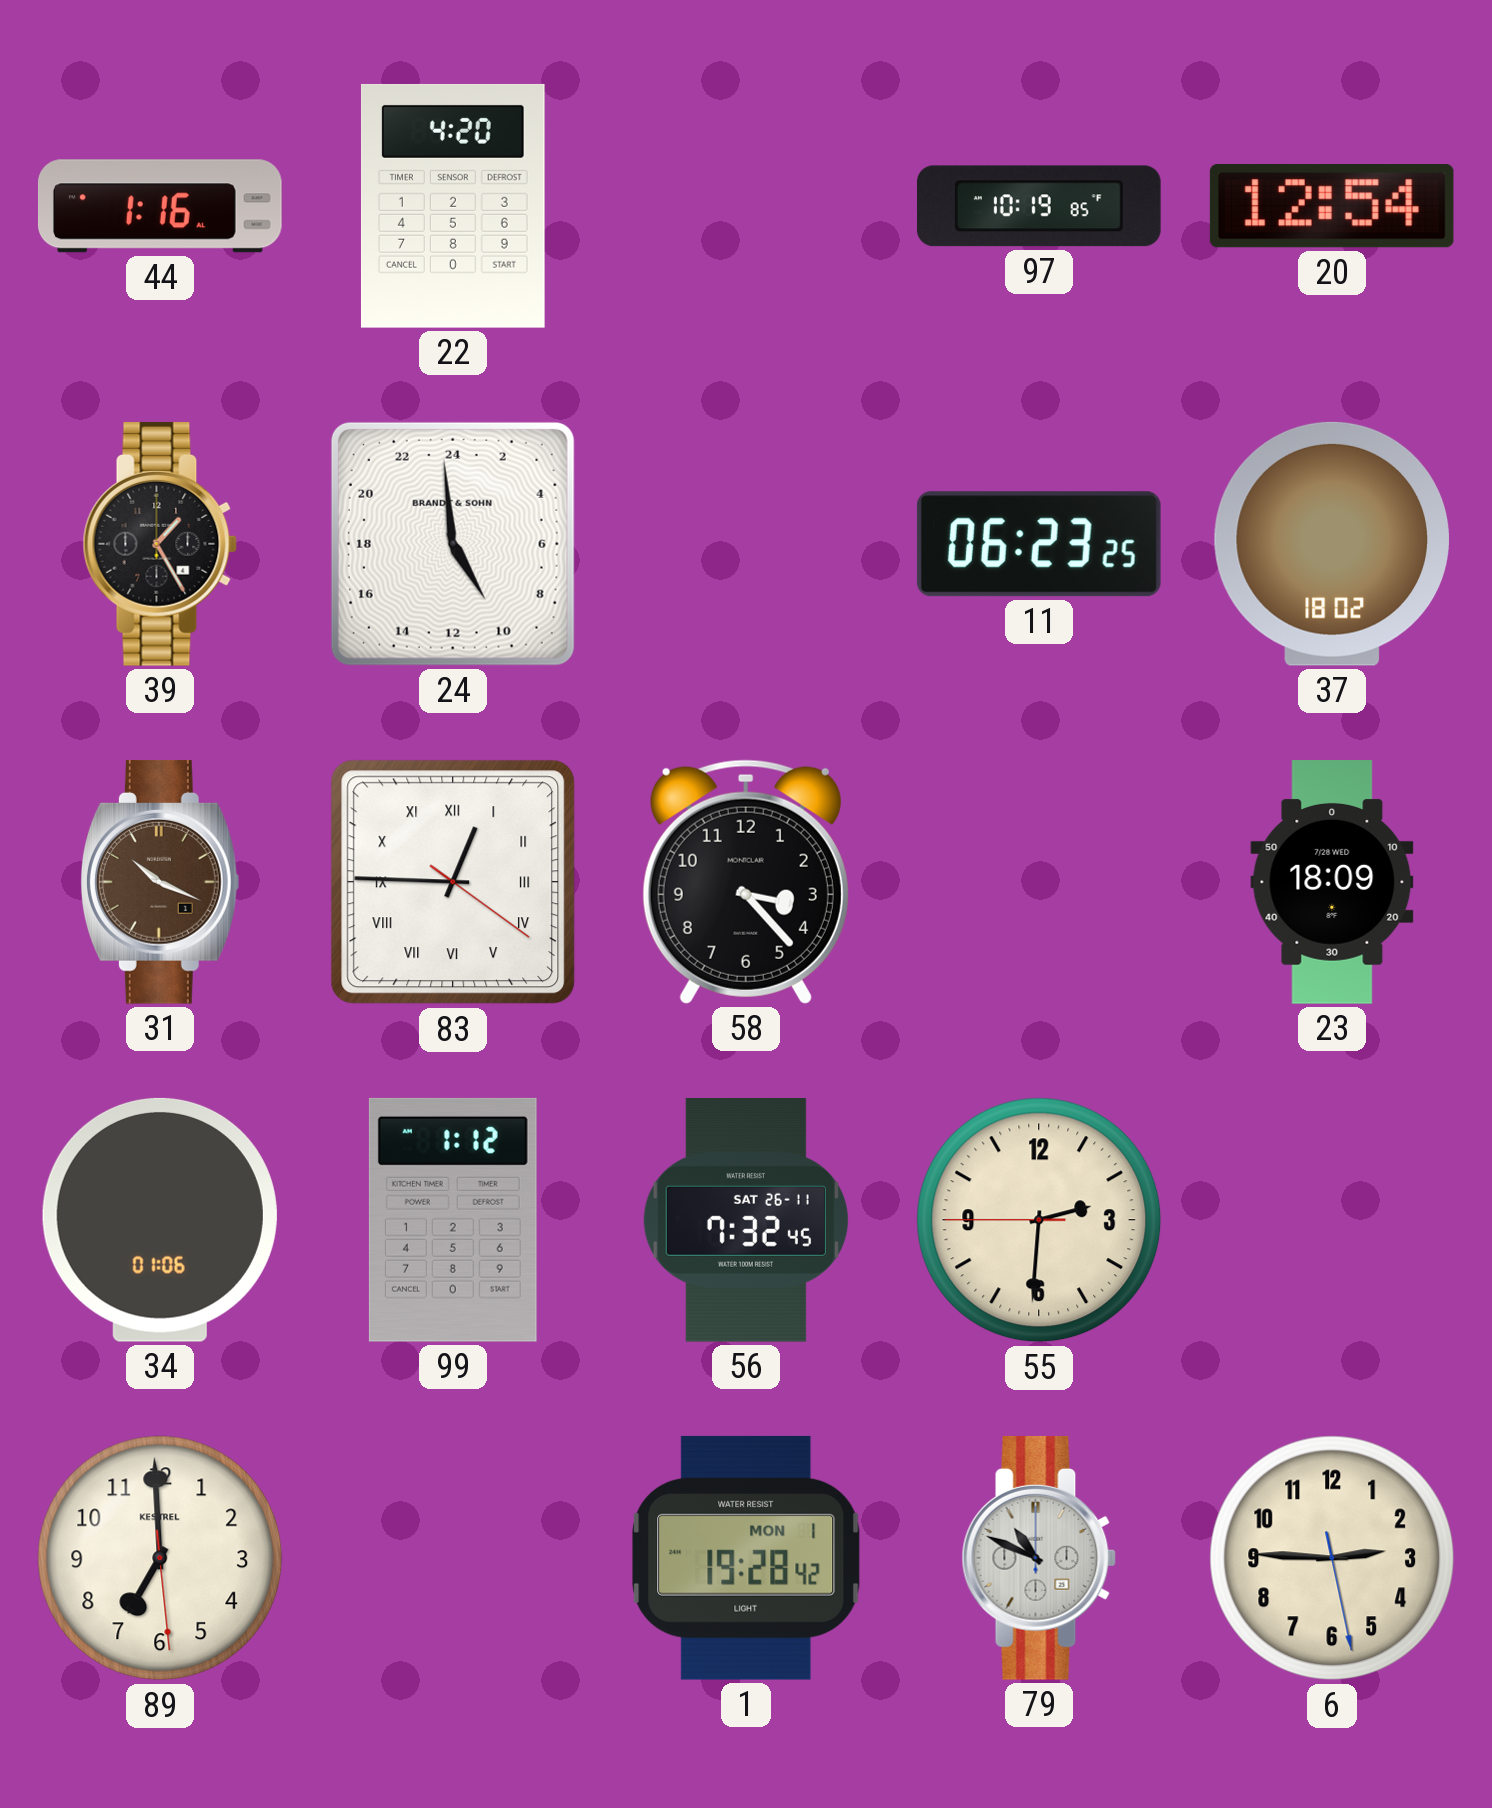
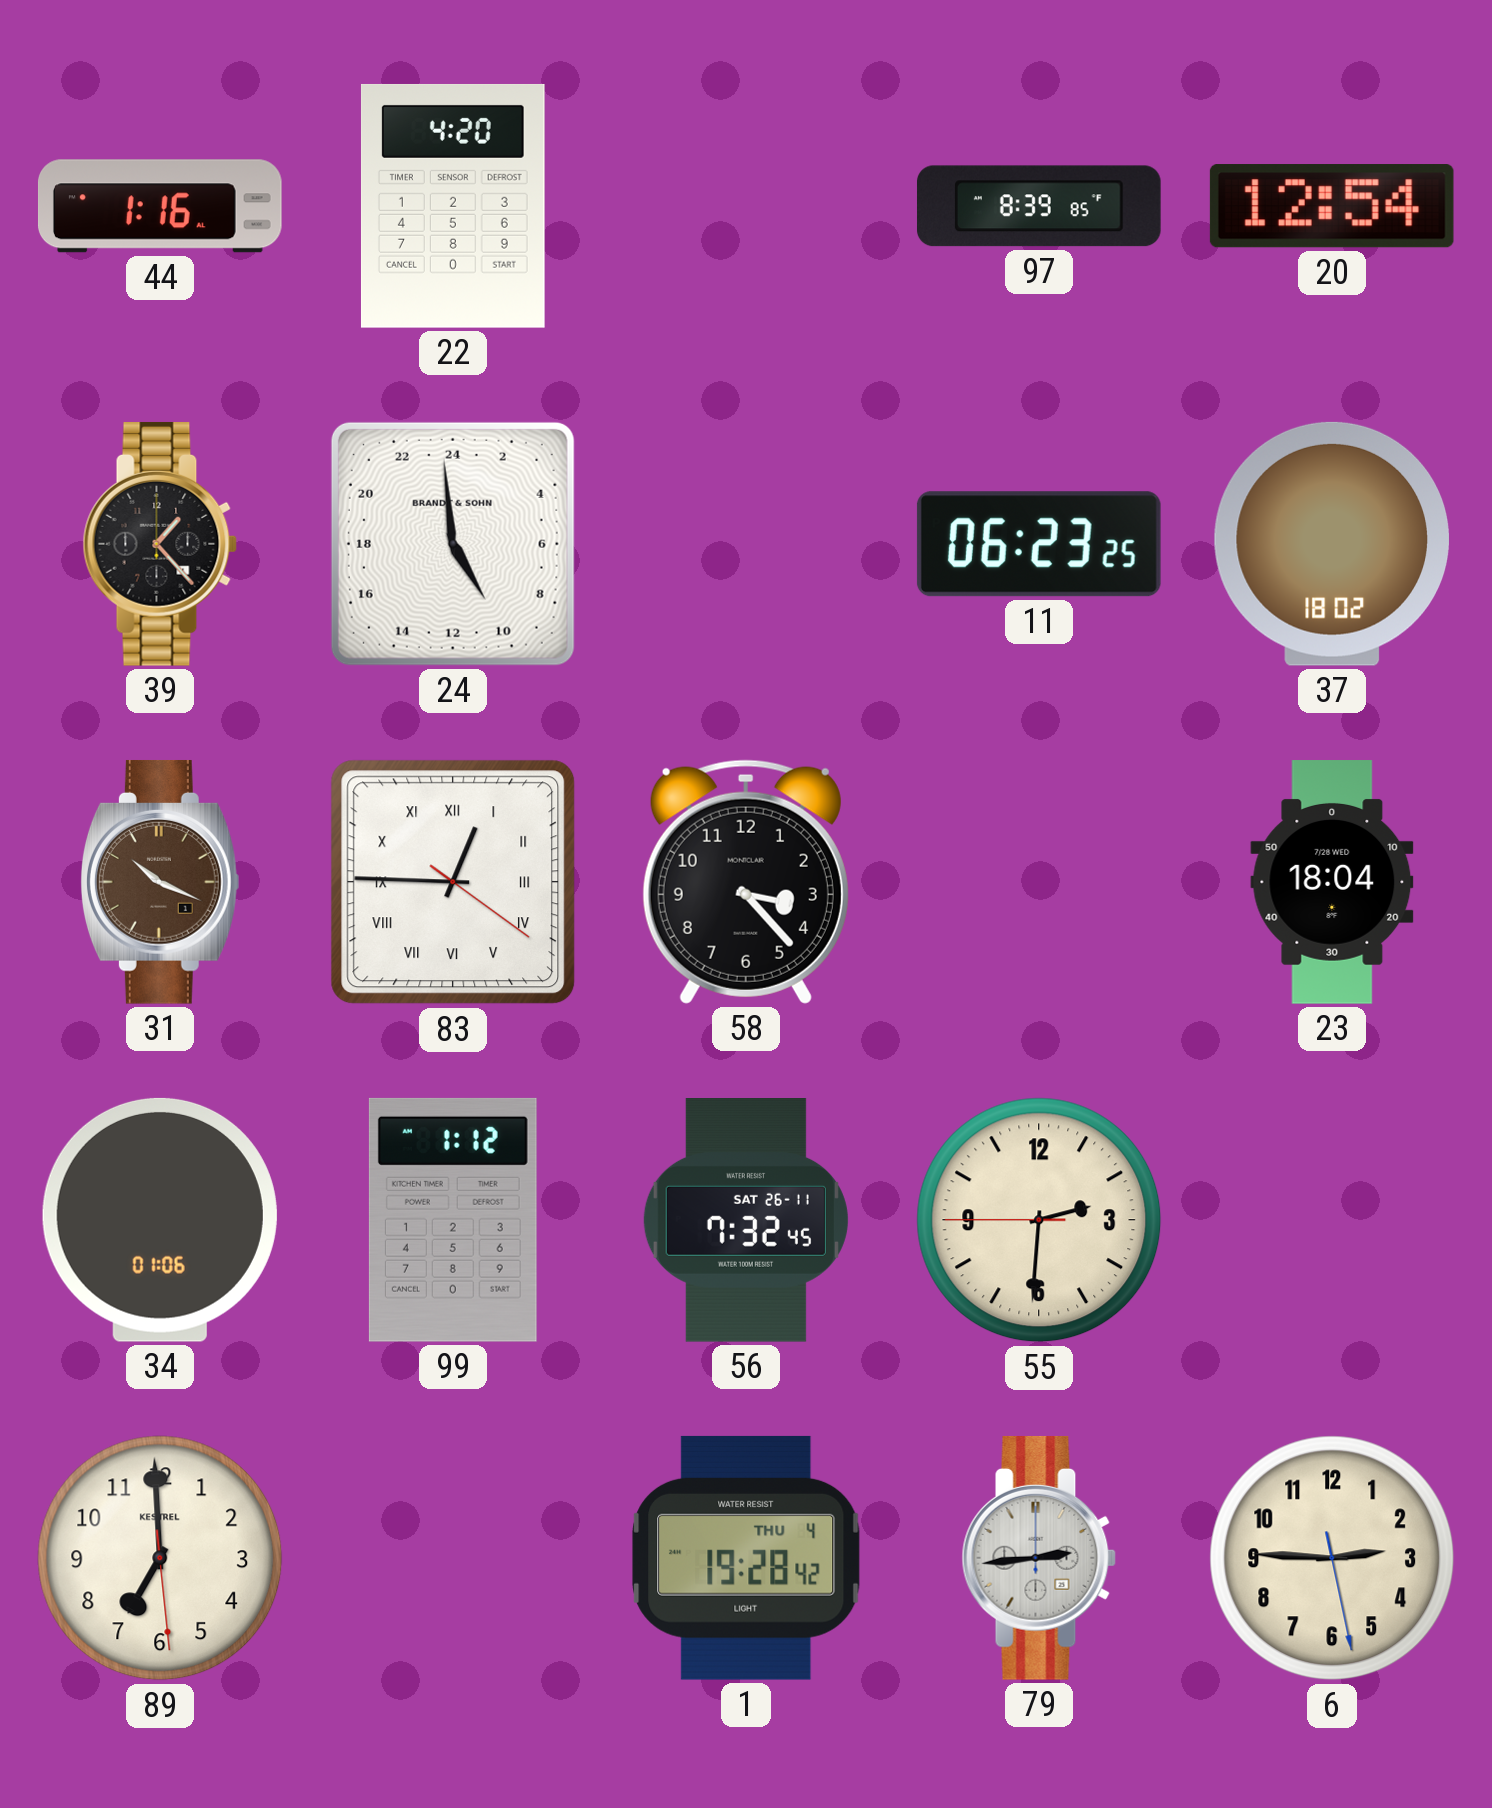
97: 10:19 -> 8:39
39: 1:25 -> 1:23
23: 18:09 -> 18:04
1 date: MON 1 -> THU 4
79: 10:49 -> 2:44
